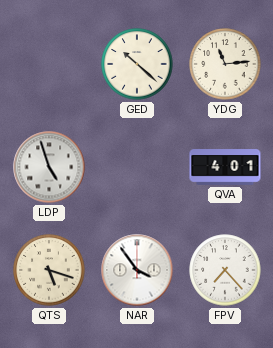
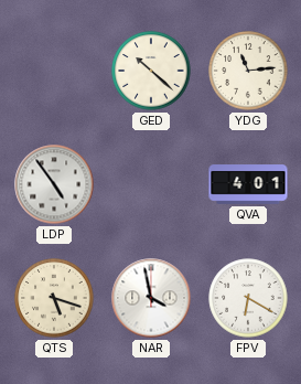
LDP: 4:57 -> 4:54
NAR: 3:54 -> 3:58
FPV: 7:23 -> 6:20
